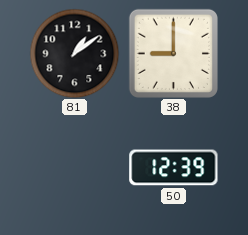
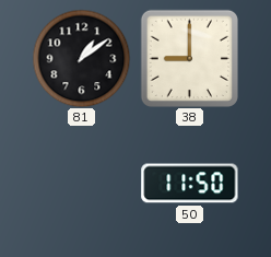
50: 12:39 -> 11:50
